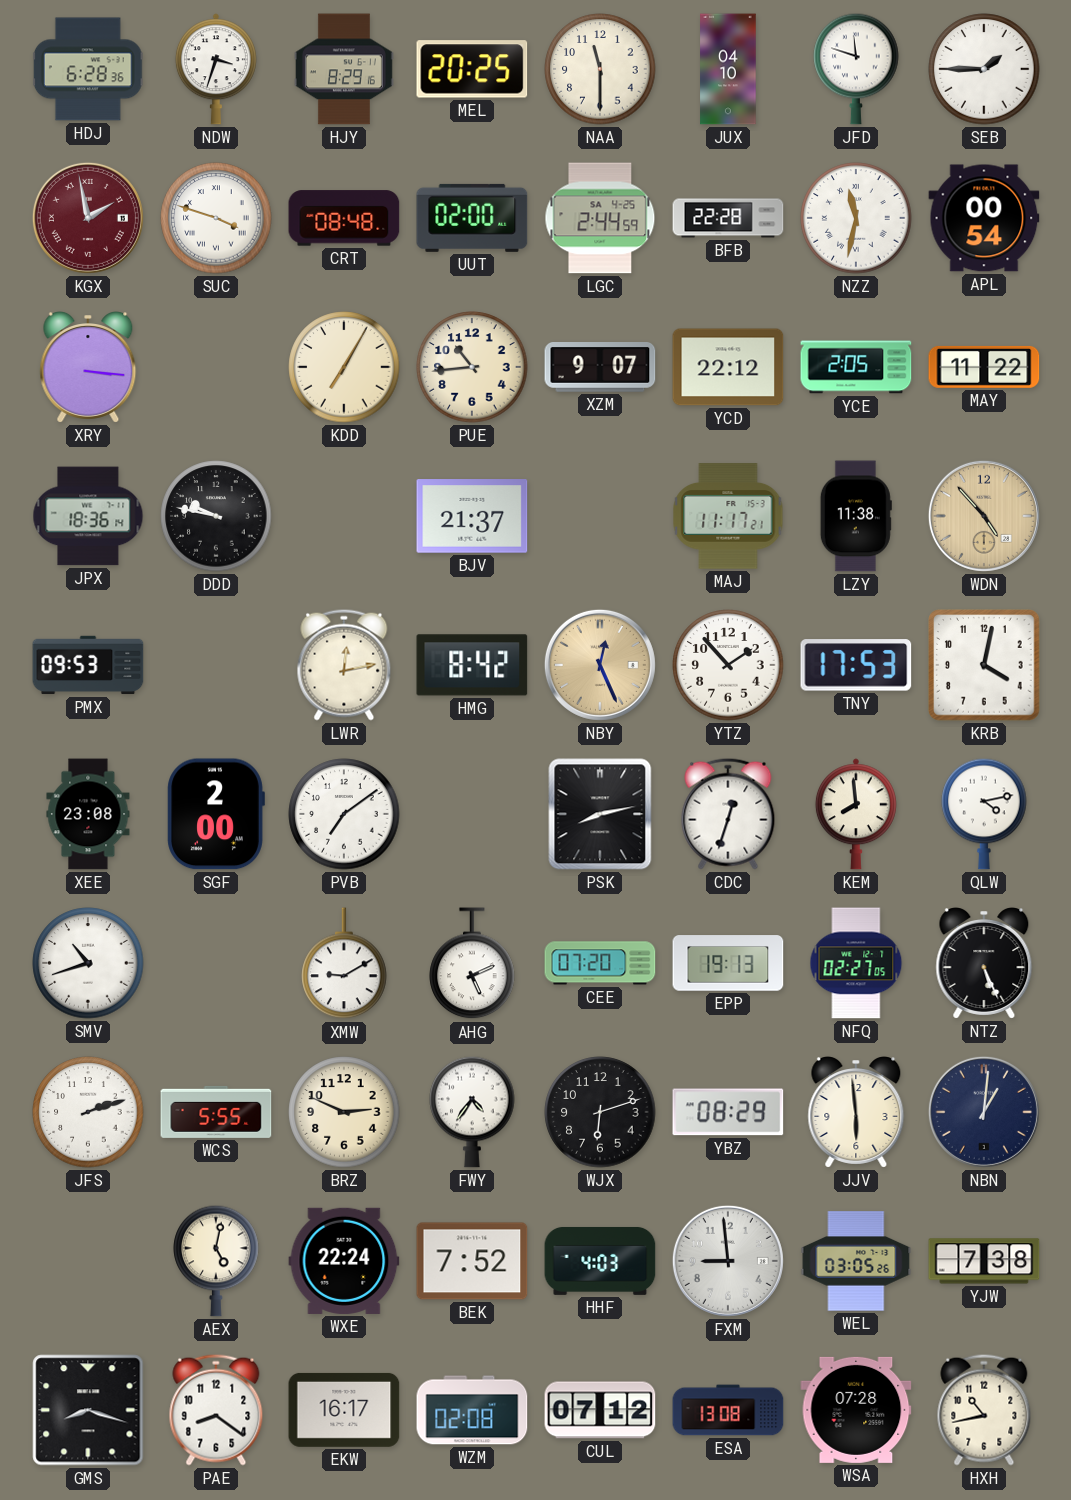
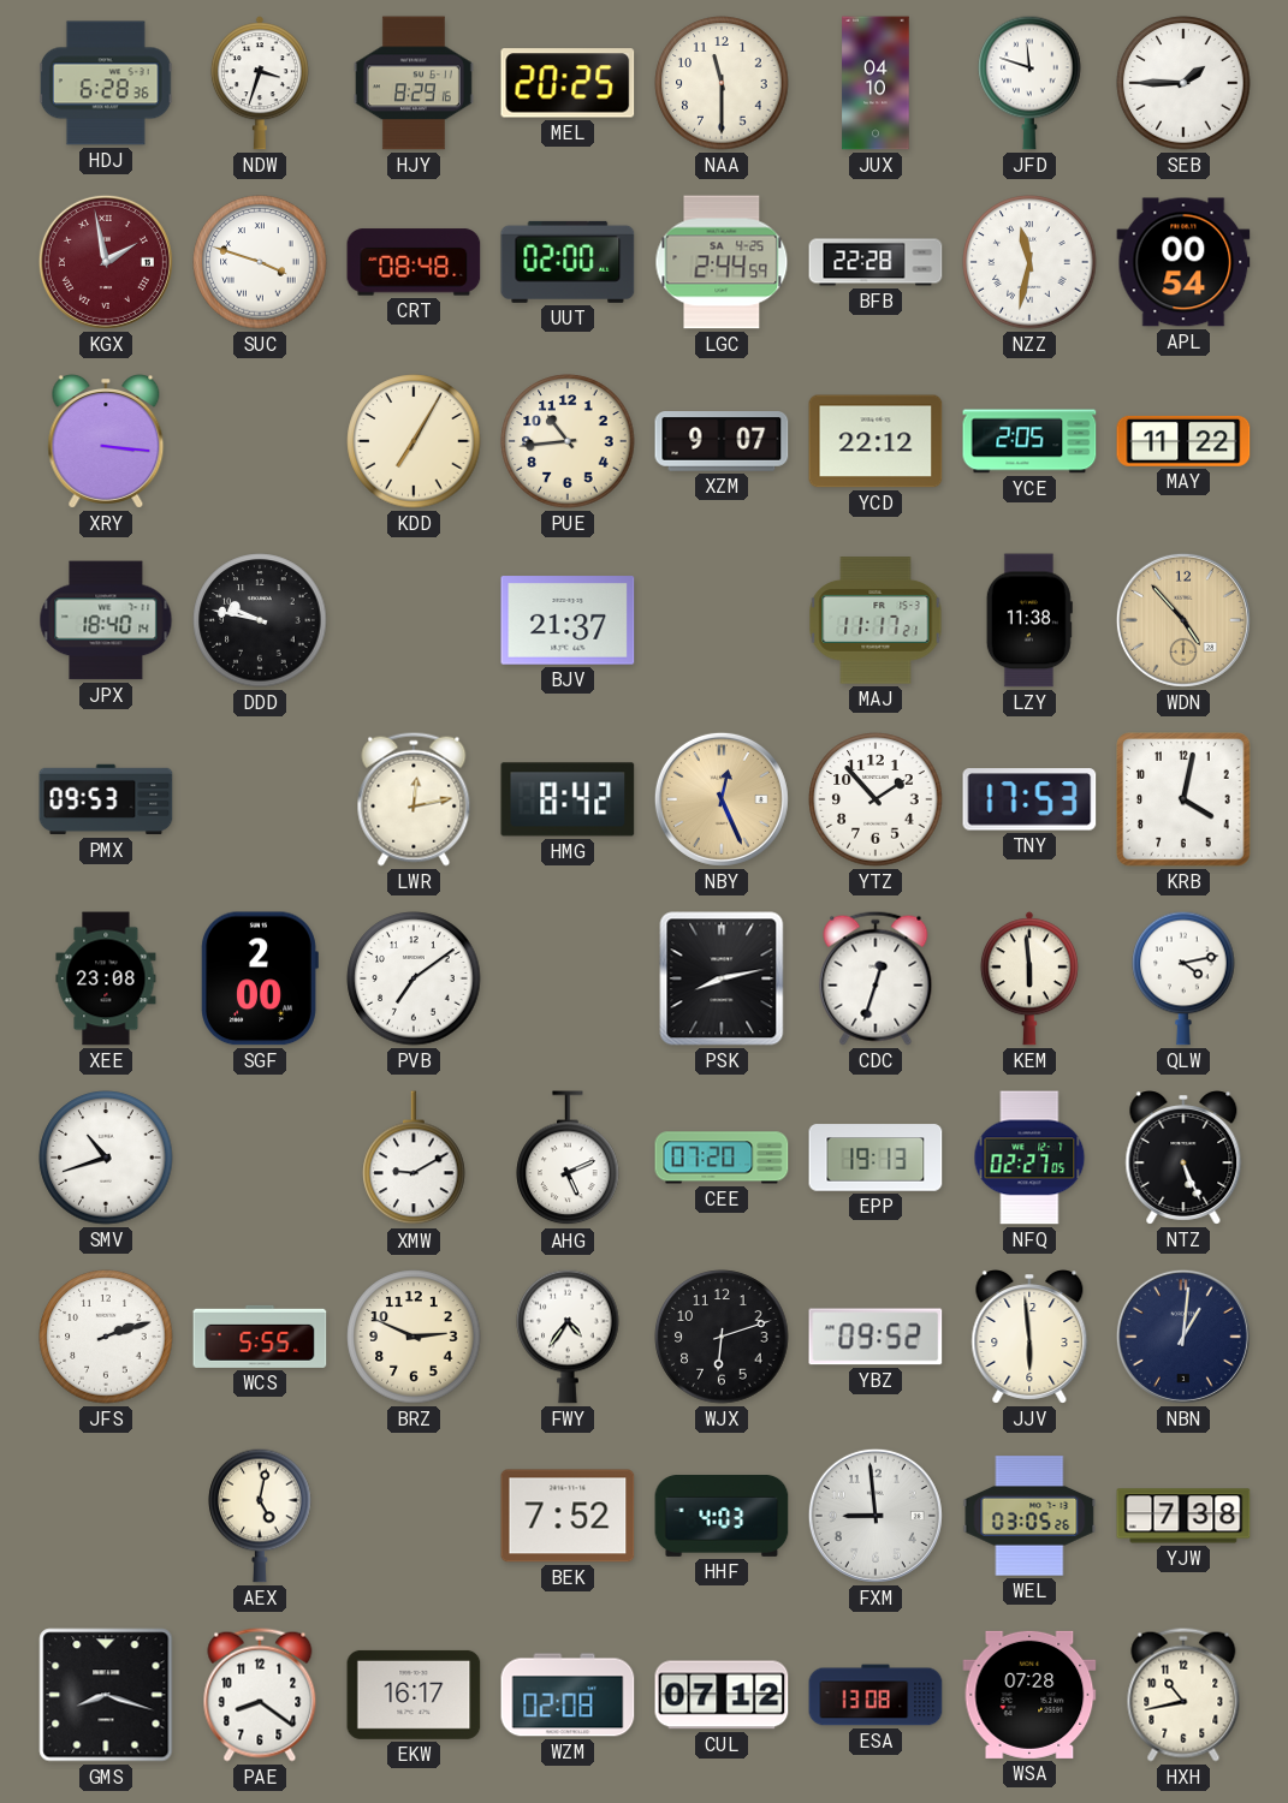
JPX: 18:36 -> 18:40
KEM: 7:59 -> 5:59
YBZ: 08:29 -> 09:52
WXE: 22:24 -> none
